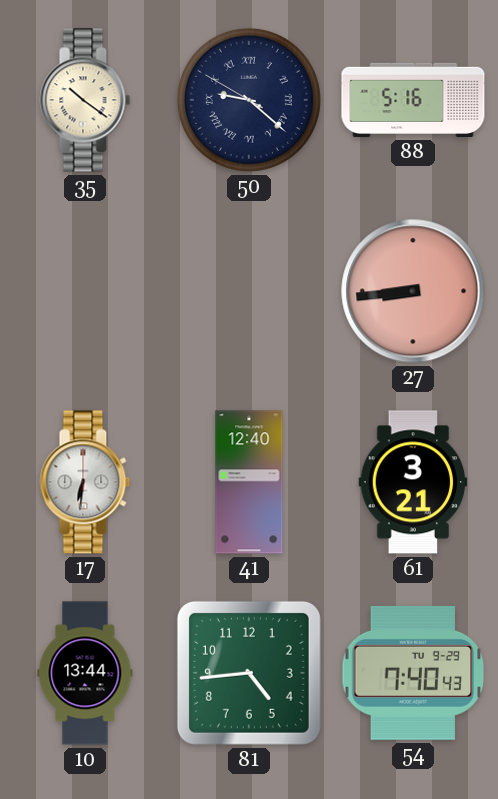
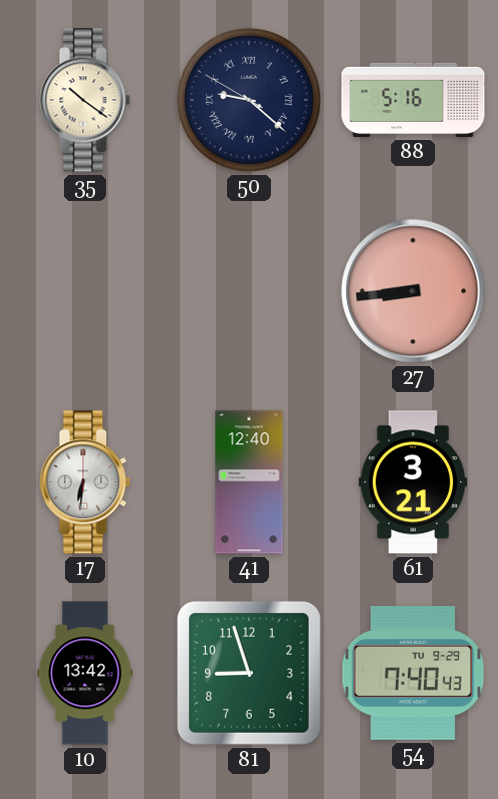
10: 13:44 -> 13:42
81: 4:44 -> 8:57
